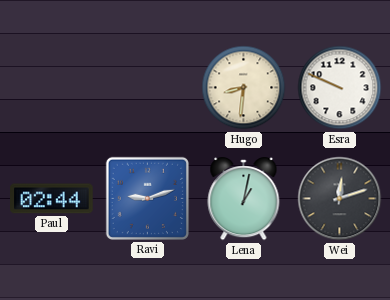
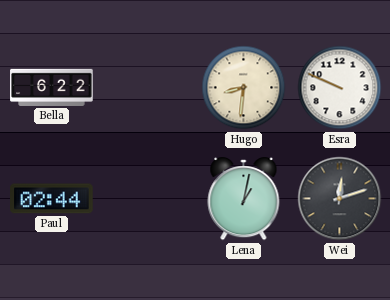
Bella: none -> 6:22
Ravi: 9:12 -> none
